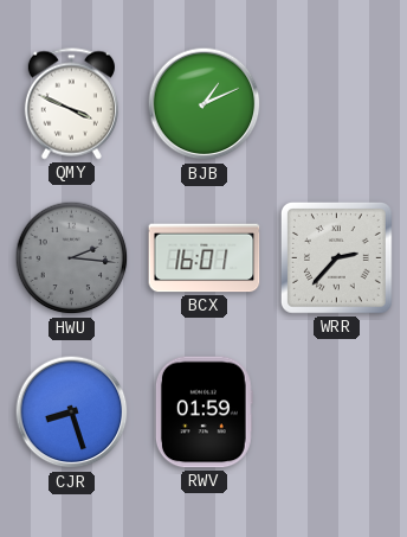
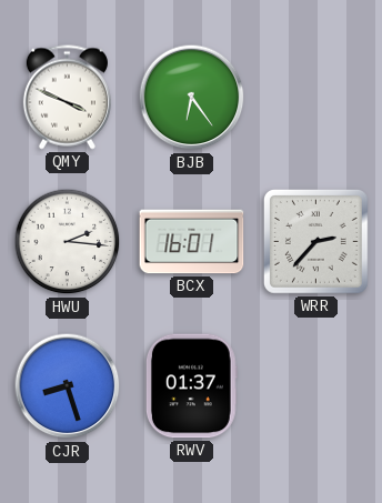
BJB: 1:11 -> 6:24
HWU dial: grey -> white
RWV: 01:59 -> 01:37
